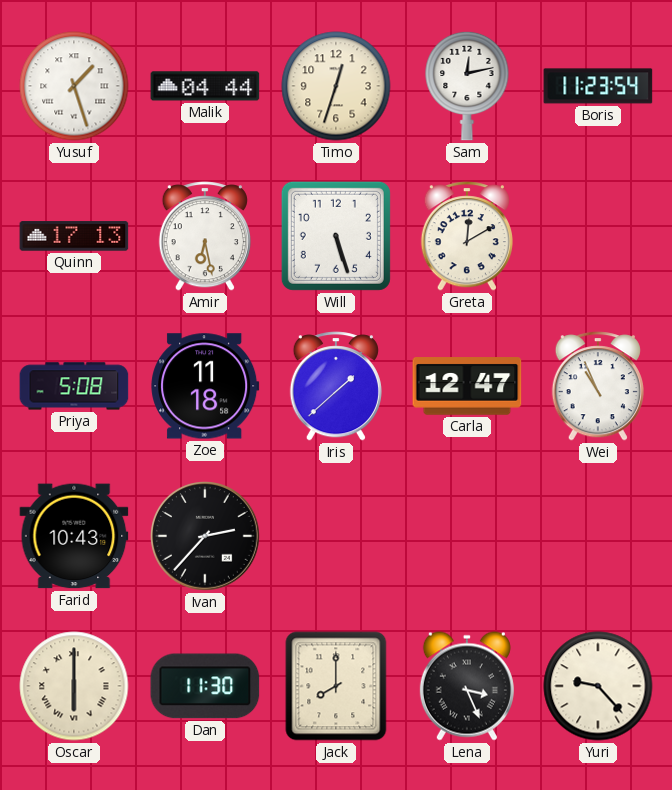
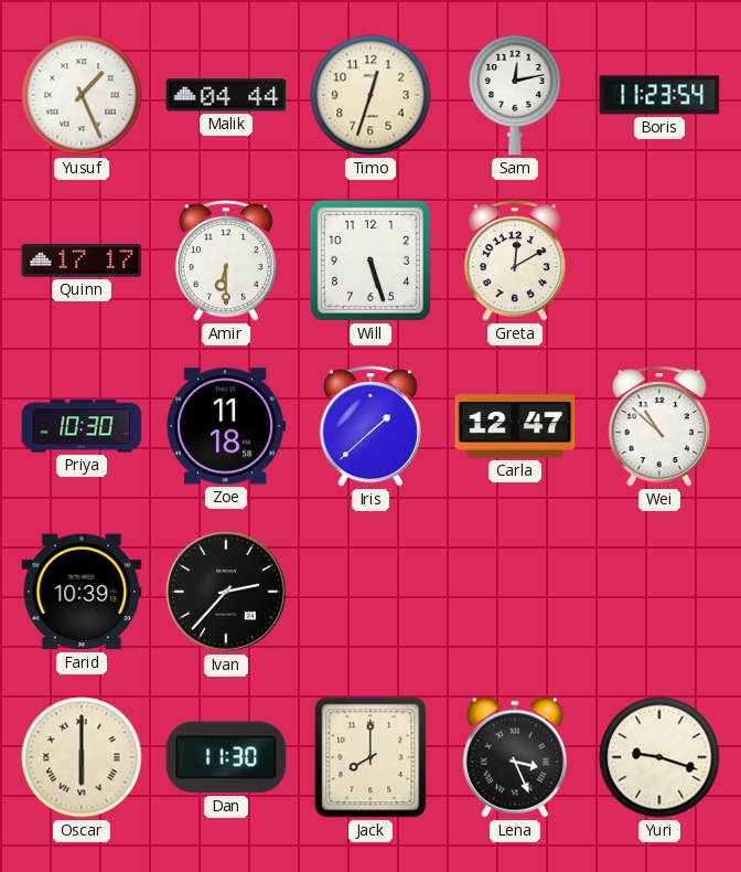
Yusuf: 1:27 -> 1:26
Quinn: 17:13 -> 17:17
Amir: 6:28 -> 6:30
Priya: 5:08 -> 10:30
Wei: 10:56 -> 10:52
Farid: 10:43 -> 10:39
Yuri: 9:23 -> 9:18
